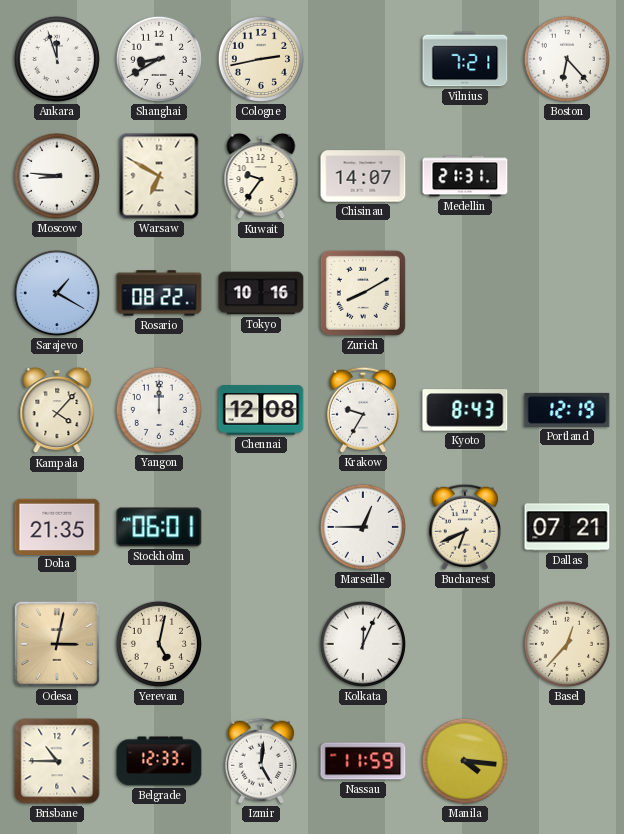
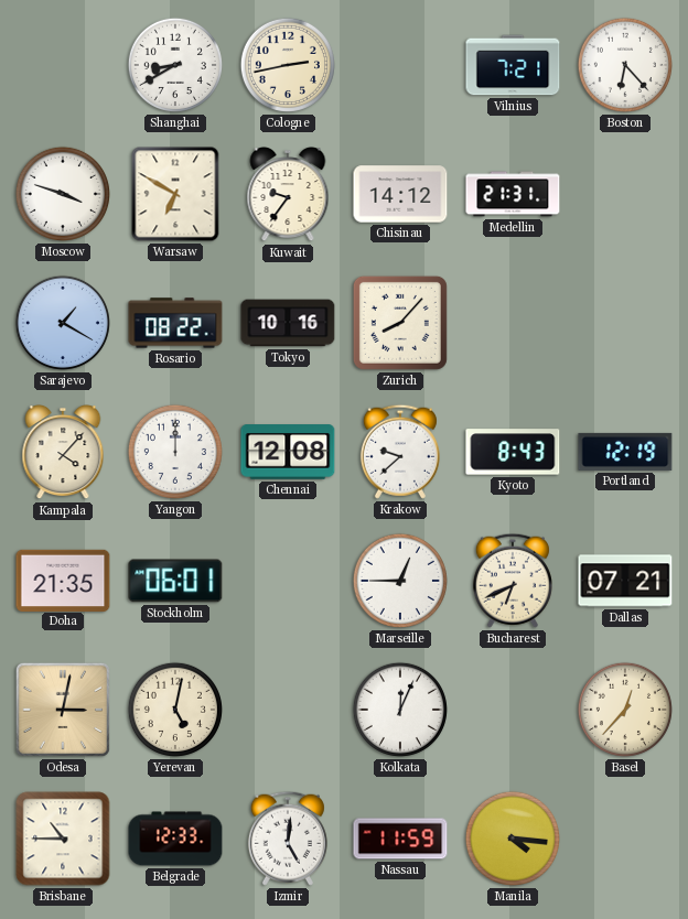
Ankara: 11:57 -> none
Moscow: 8:46 -> 3:48
Chisinau: 14:07 -> 14:12
Zurich: 8:10 -> 8:07
Krakow: 9:35 -> 9:38
